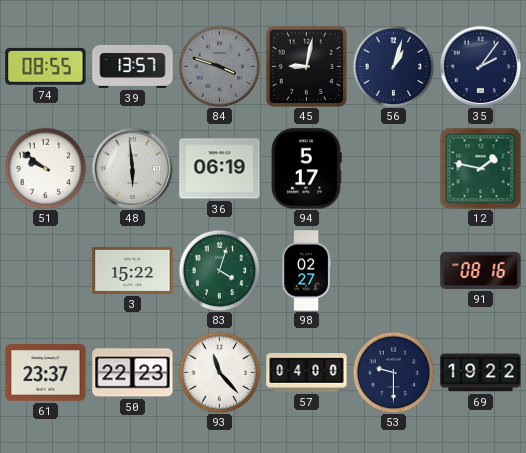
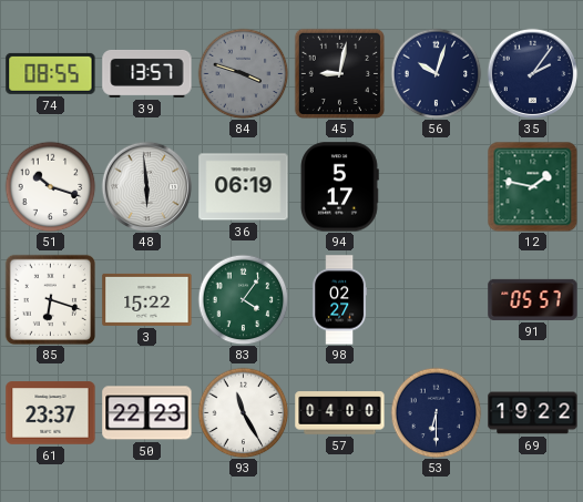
56: 1:03 -> 10:03
51: 9:51 -> 10:18
85: none -> 6:18
83: 4:03 -> 4:06
91: 08:16 -> 05:57
93: 11:23 -> 11:25
53: 9:30 -> 6:30
